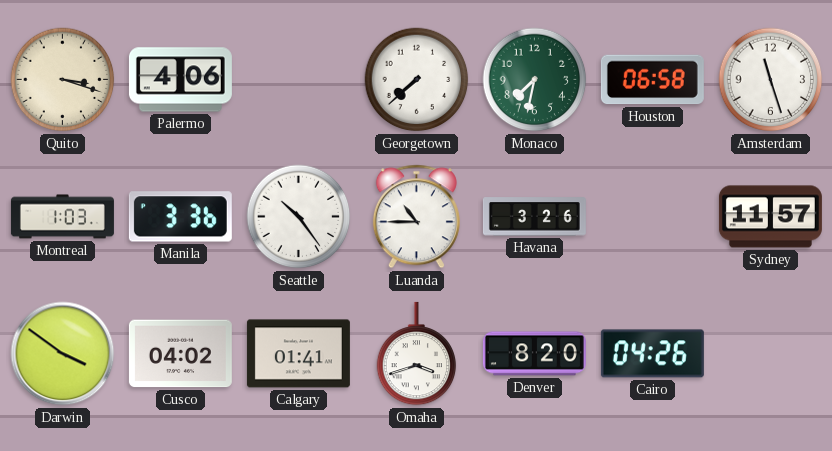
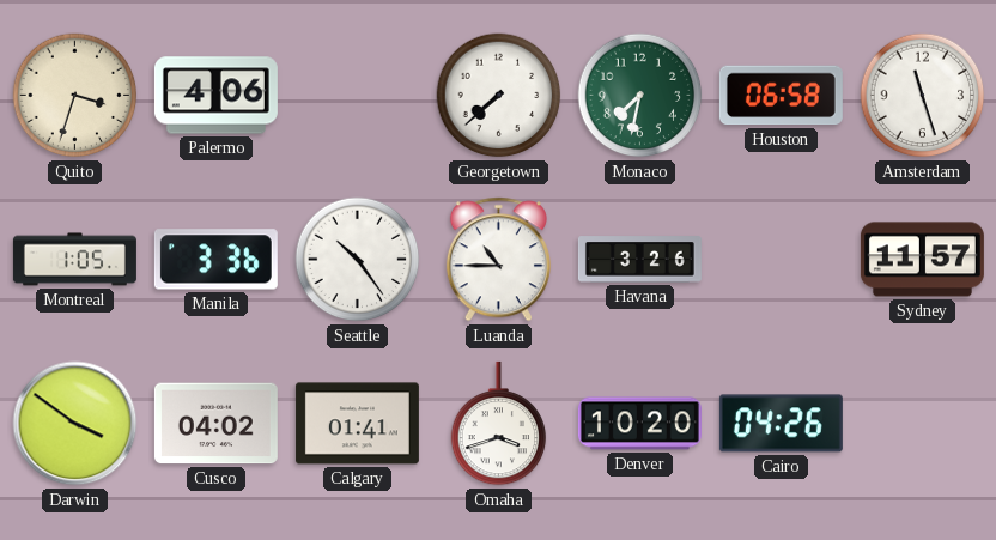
Quito: 3:18 -> 3:33
Montreal: 1:03 -> 1:05
Denver: 8:20 -> 10:20
